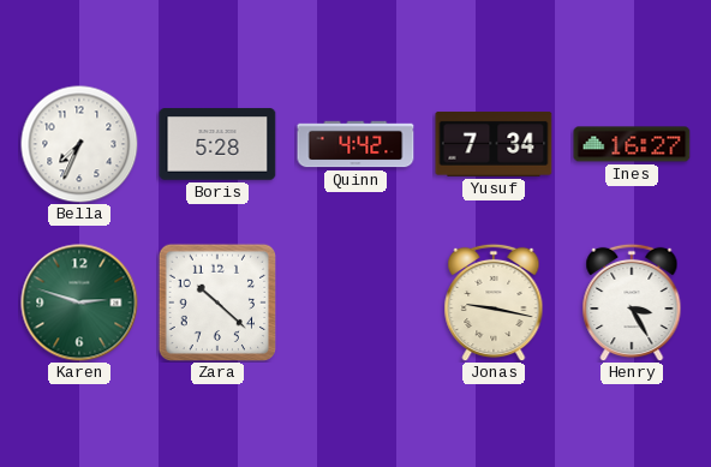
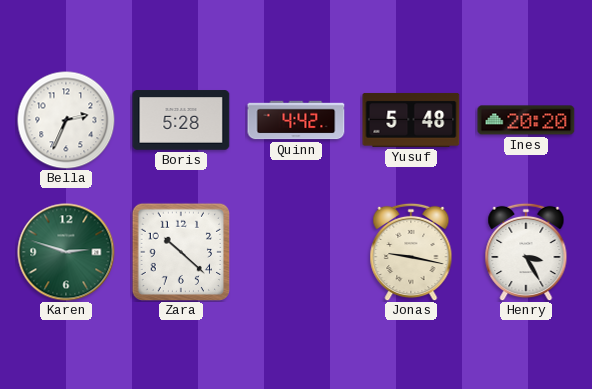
Bella: 7:34 -> 2:34
Yusuf: 7:34 -> 5:48
Ines: 16:27 -> 20:20
